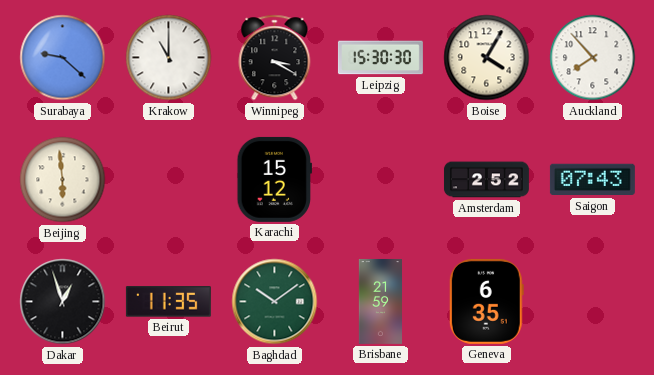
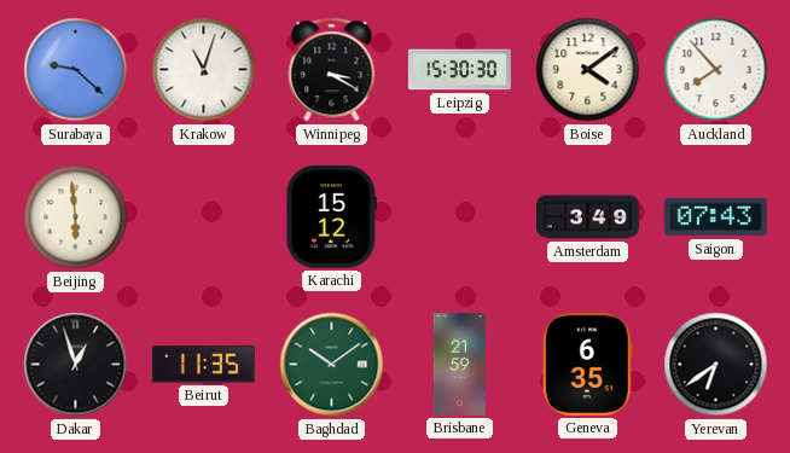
Krakow: 11:00 -> 11:03
Boise: 4:05 -> 4:09
Amsterdam: 2:52 -> 3:49
Yerevan: none -> 6:39
